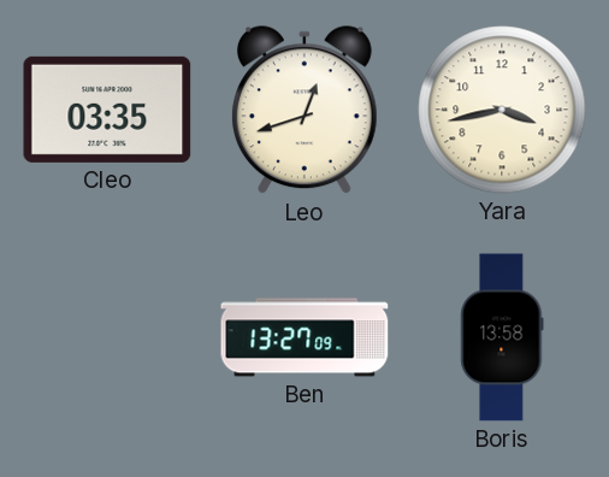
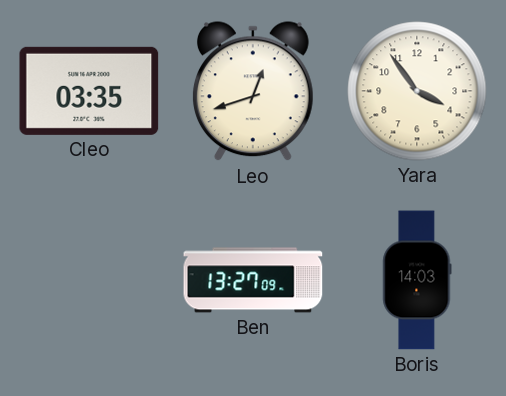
Yara: 3:43 -> 3:54
Boris: 13:58 -> 14:03
